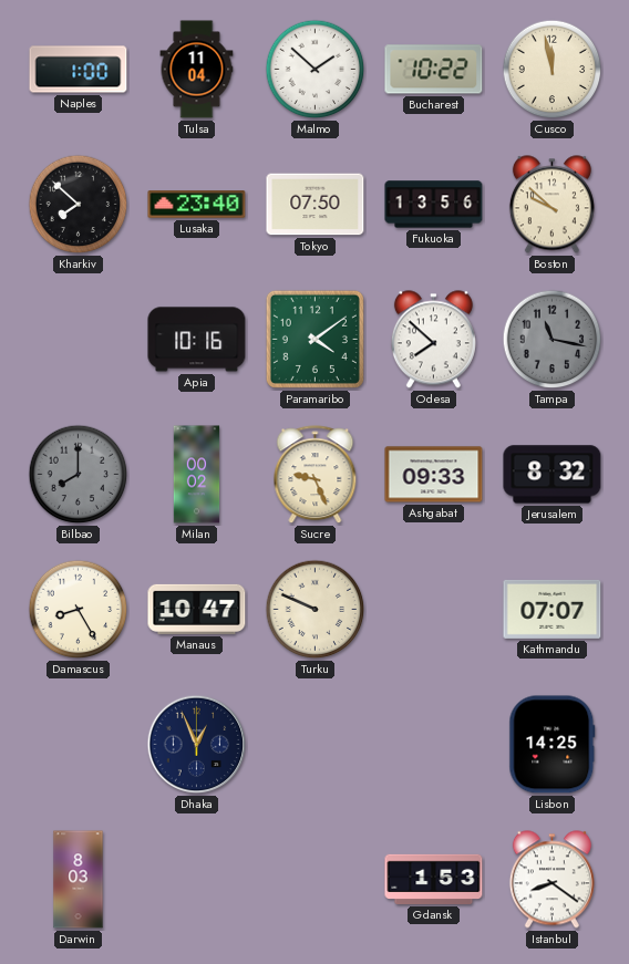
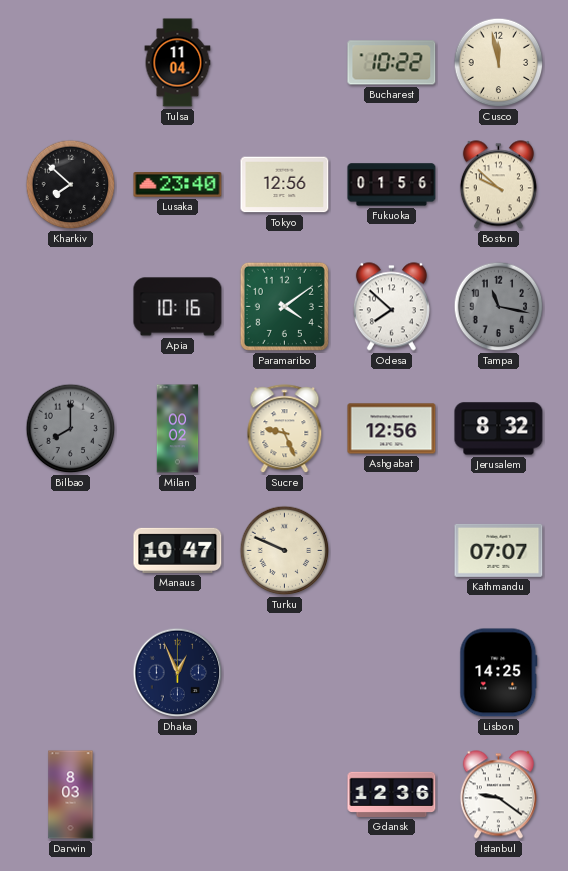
Naples: 1:00 -> none
Malmo: 1:52 -> none
Tokyo: 07:50 -> 12:56
Fukuoka: 13:56 -> 01:56
Ashgabat: 09:33 -> 12:56
Damascus: 8:25 -> none
Gdansk: 1:53 -> 12:36
Istanbul: 8:21 -> 9:21
